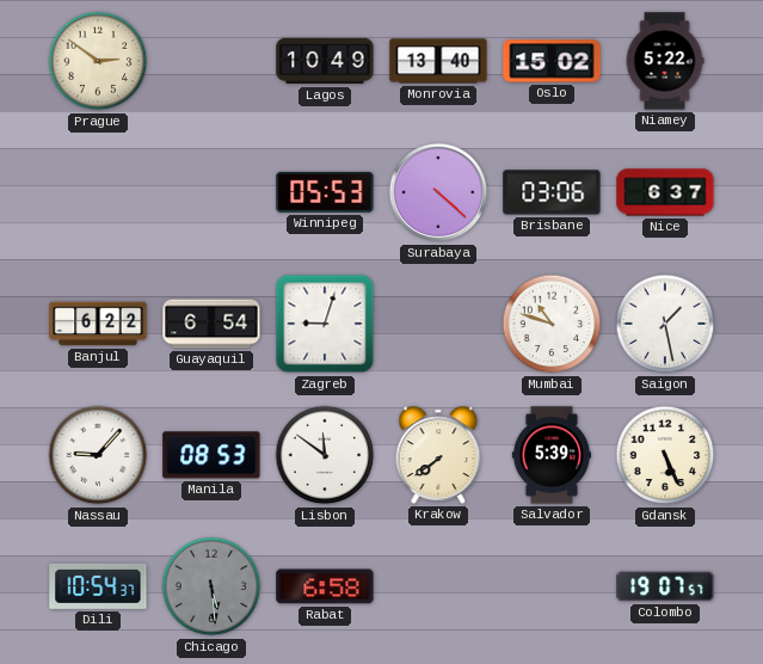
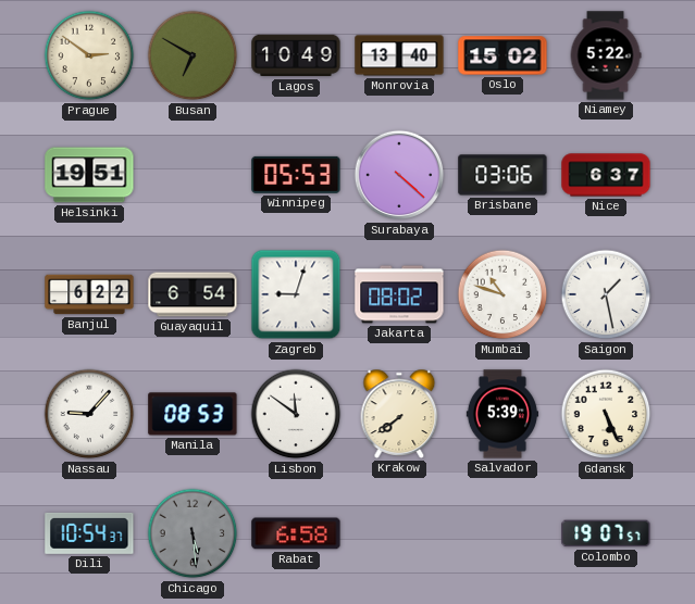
Busan: none -> 6:50
Helsinki: none -> 19:51
Jakarta: none -> 08:02
